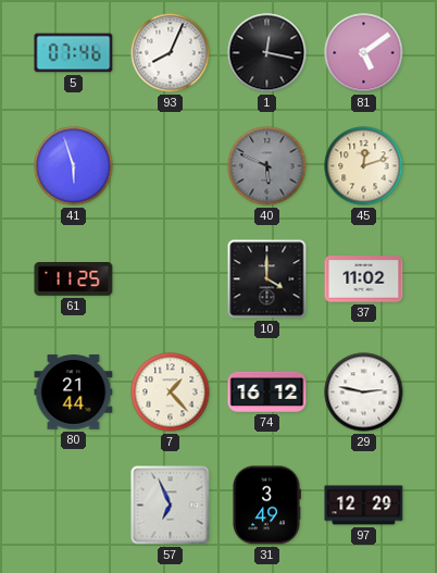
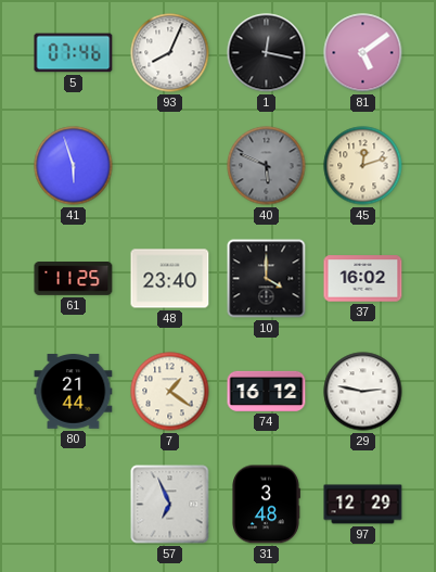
48: none -> 23:40
37: 11:02 -> 16:02
7: 1:23 -> 1:21
31: 3:49 -> 3:48
